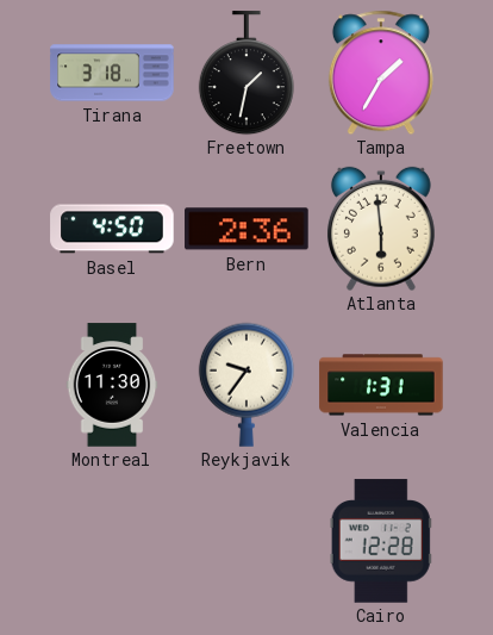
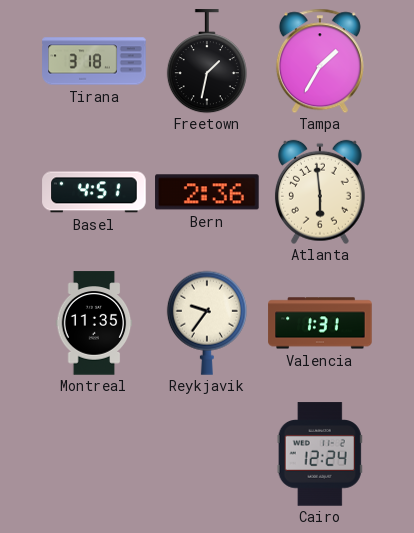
Basel: 4:50 -> 4:51
Montreal: 11:30 -> 11:35
Cairo: 12:28 -> 12:24
